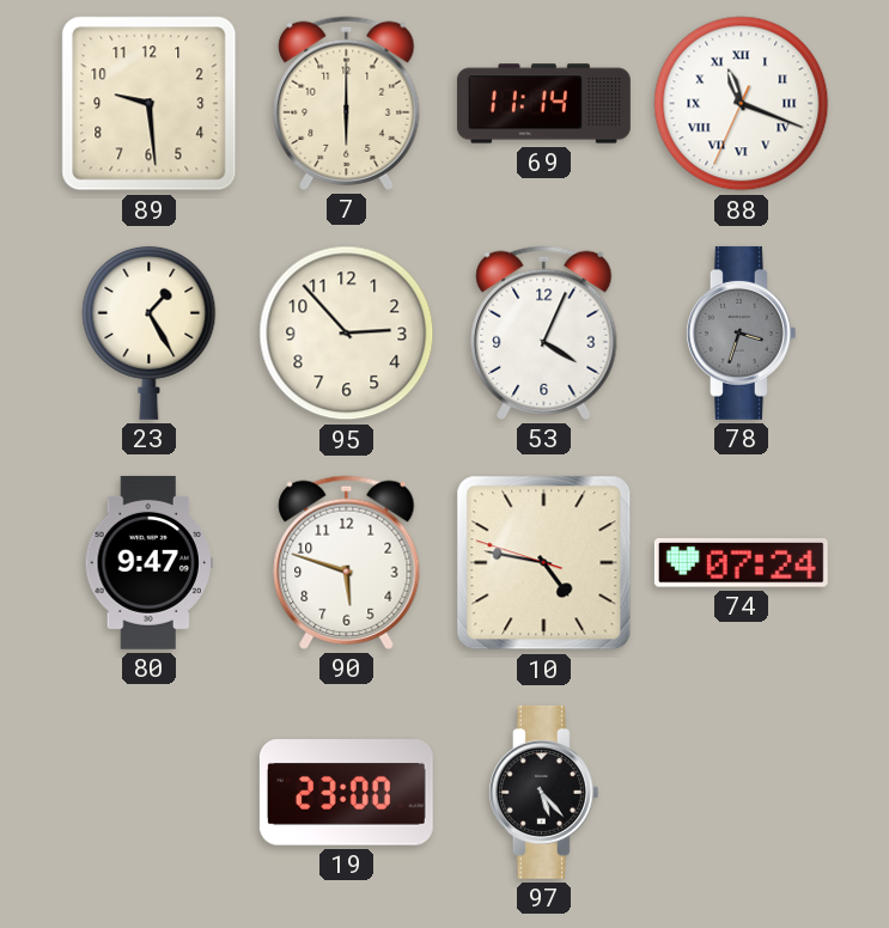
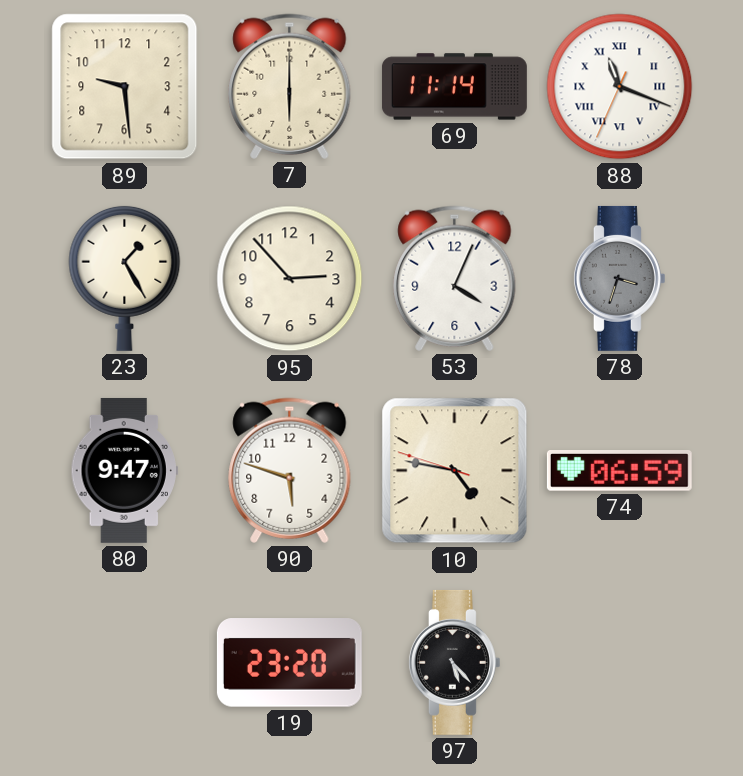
74: 07:24 -> 06:59
19: 23:00 -> 23:20
